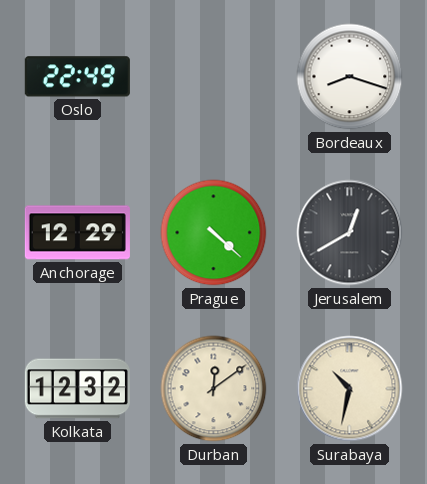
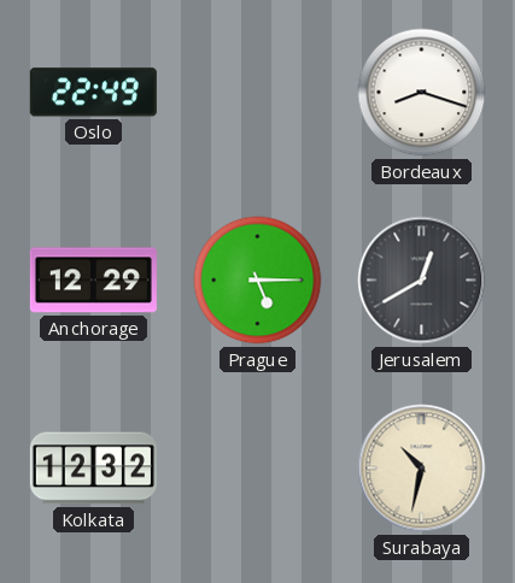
Prague: 4:22 -> 5:15
Durban: 12:09 -> none
